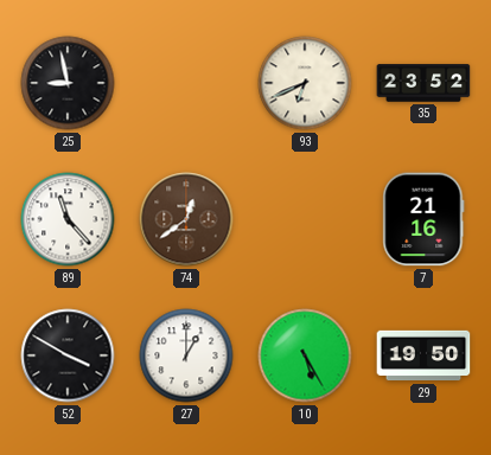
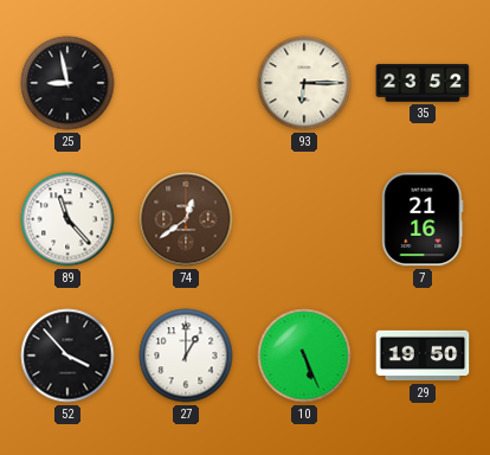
93: 6:41 -> 6:15
52: 3:50 -> 3:53
10: 5:25 -> 5:26
